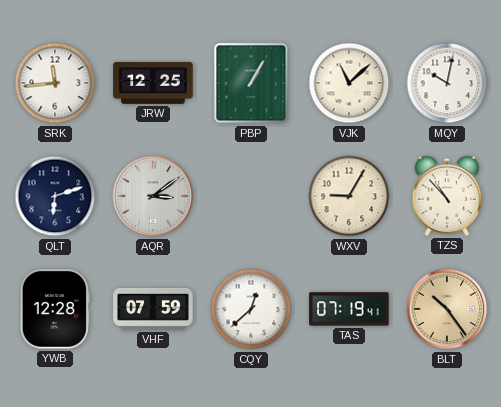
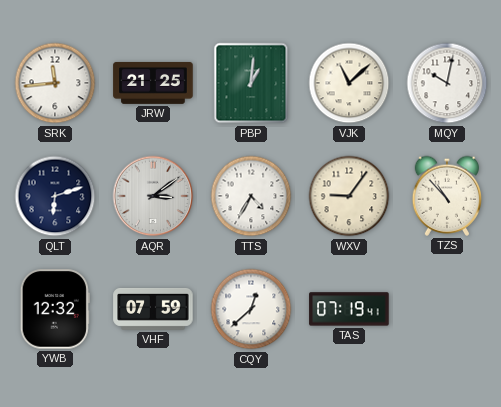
JRW: 12:25 -> 21:25
PBP: 1:05 -> 1:01
TTS: none -> 4:35
WXV: 9:05 -> 9:06
YWB: 12:28 -> 12:32
BLT: 10:24 -> none
